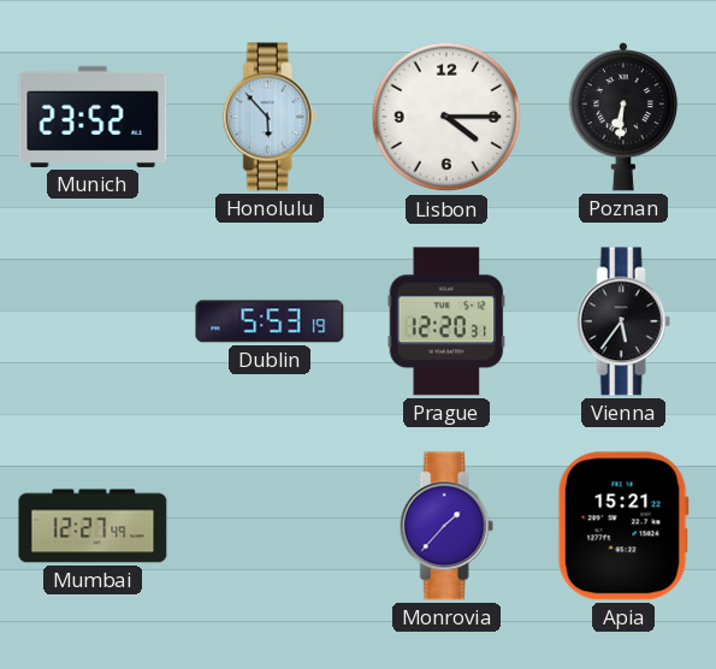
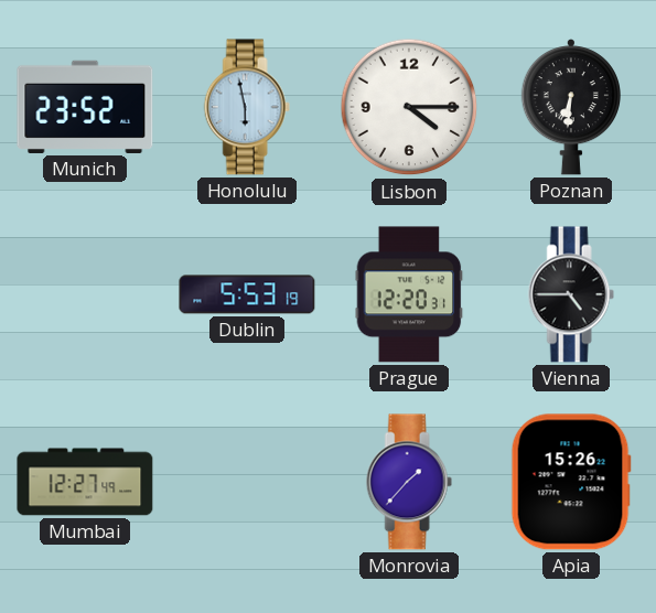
Honolulu: 5:53 -> 5:58
Vienna: 5:36 -> 4:45
Apia: 15:21 -> 15:26
